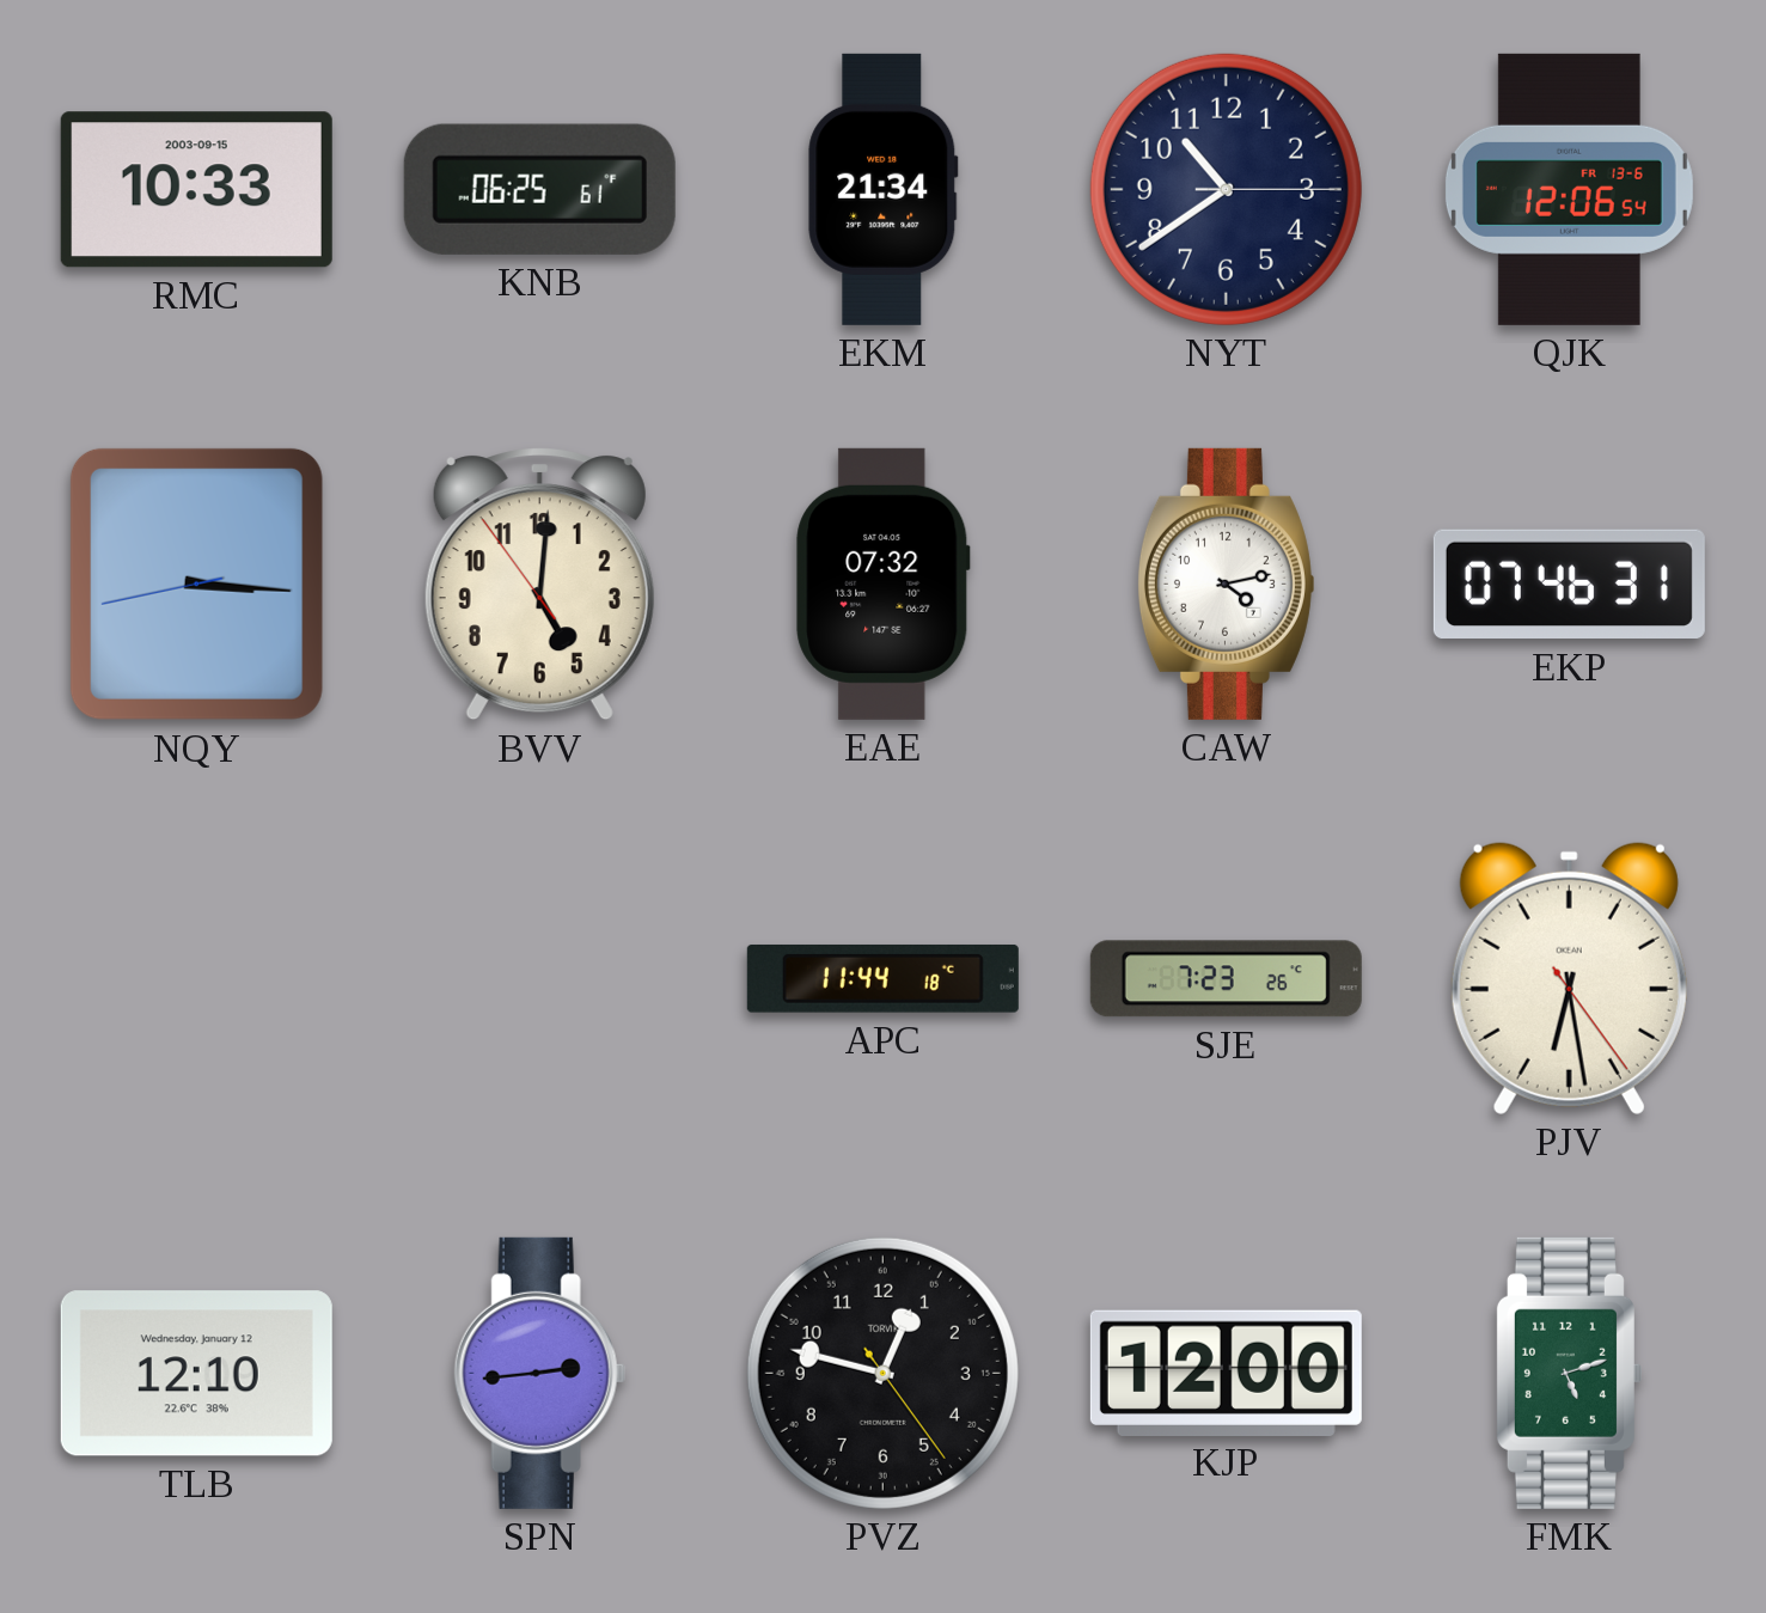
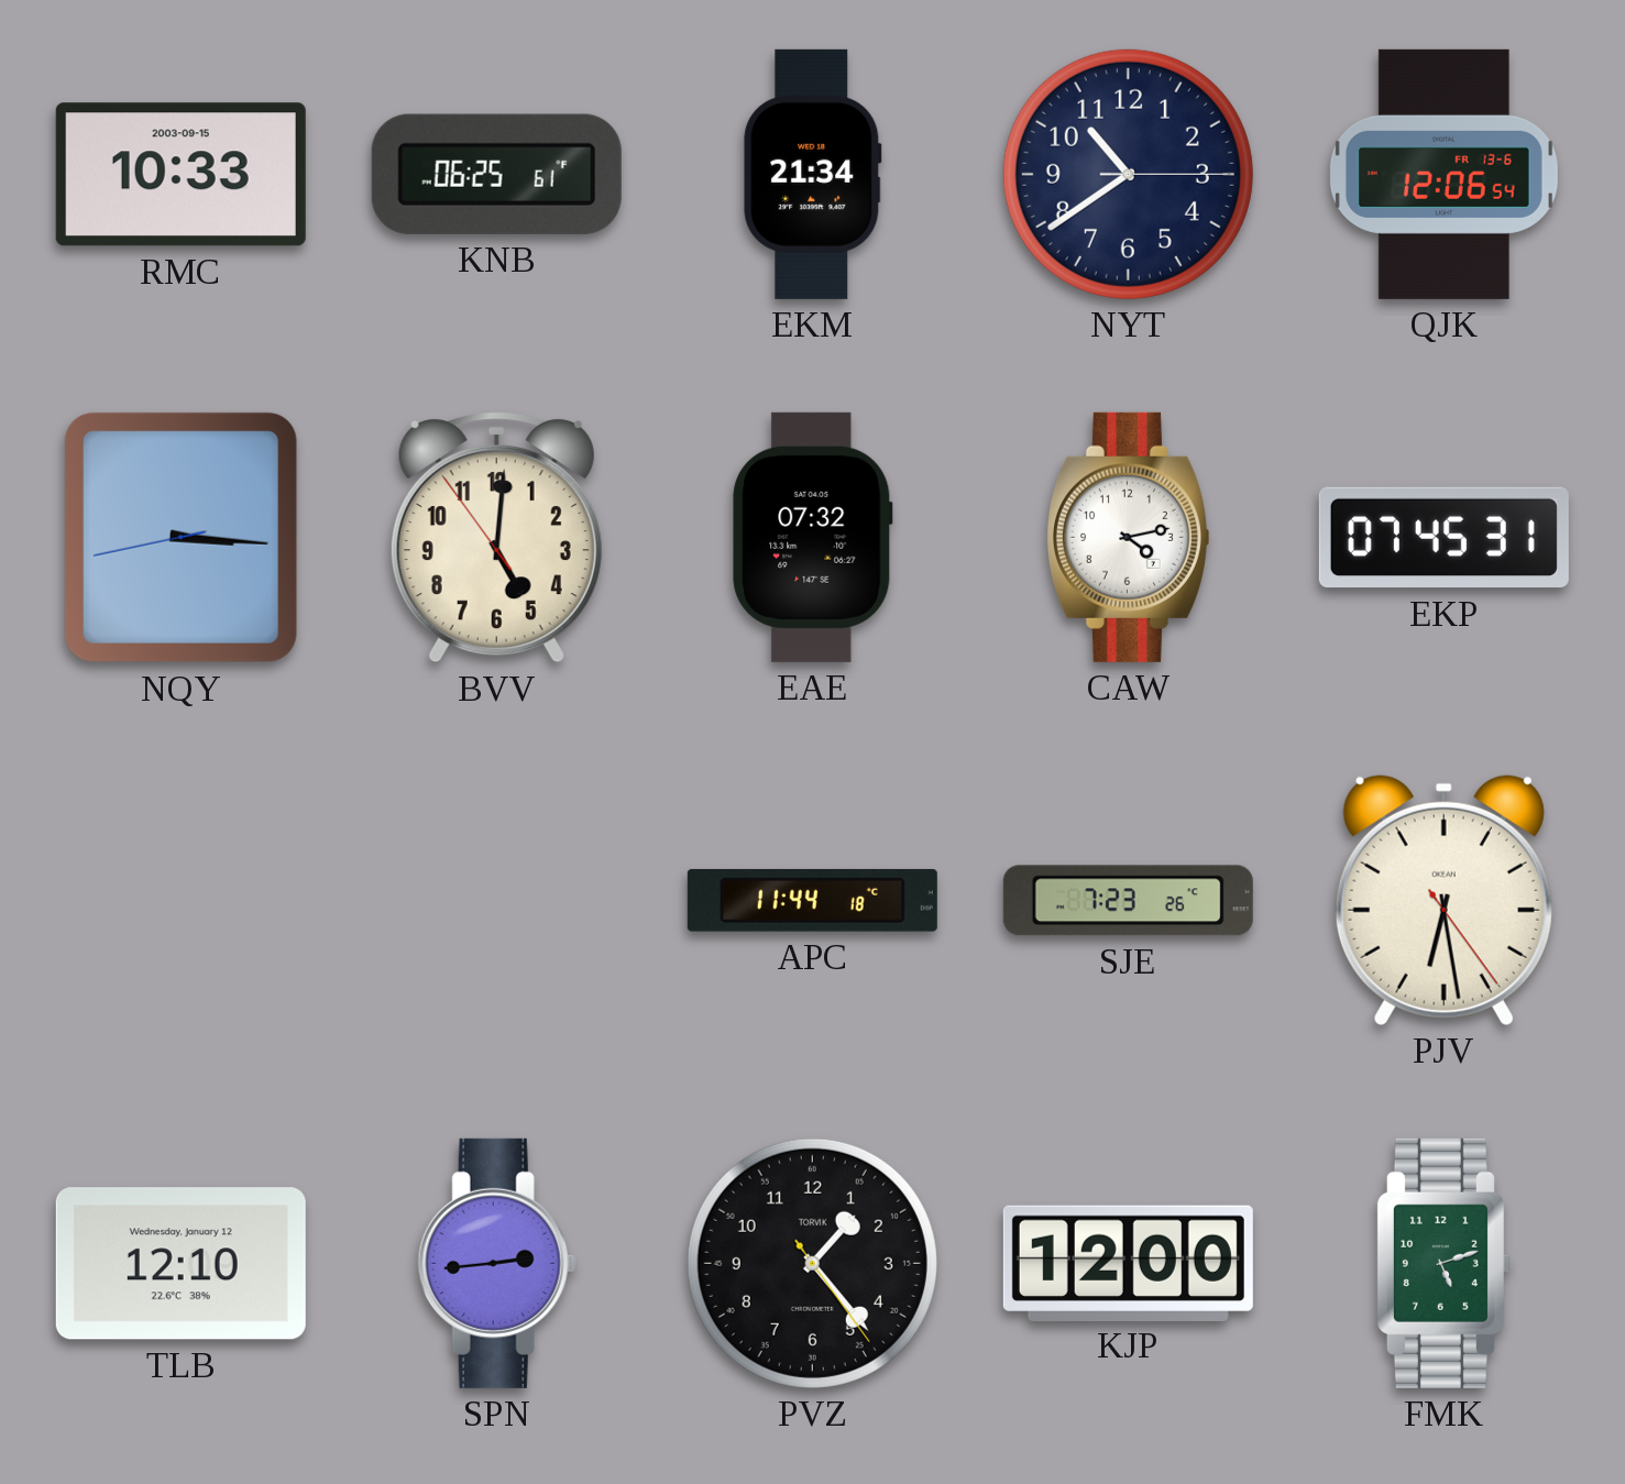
EKP: 07:46 -> 07:45
PVZ: 12:47 -> 1:23
